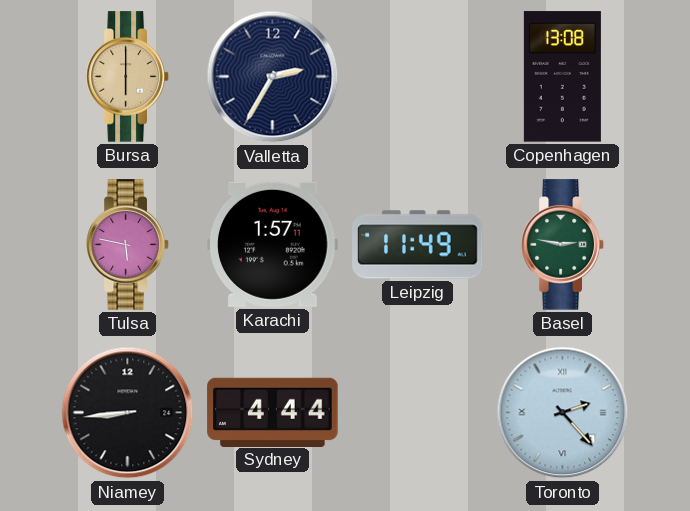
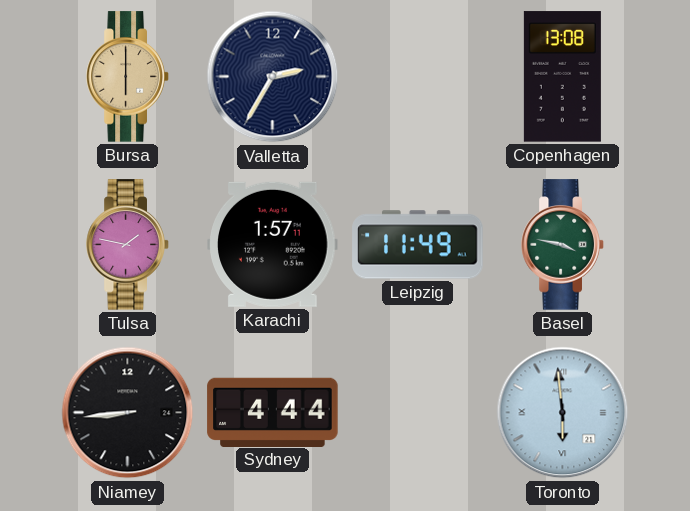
Tulsa: 5:47 -> 1:47
Basel: 2:47 -> 3:47
Toronto: 2:23 -> 5:59
